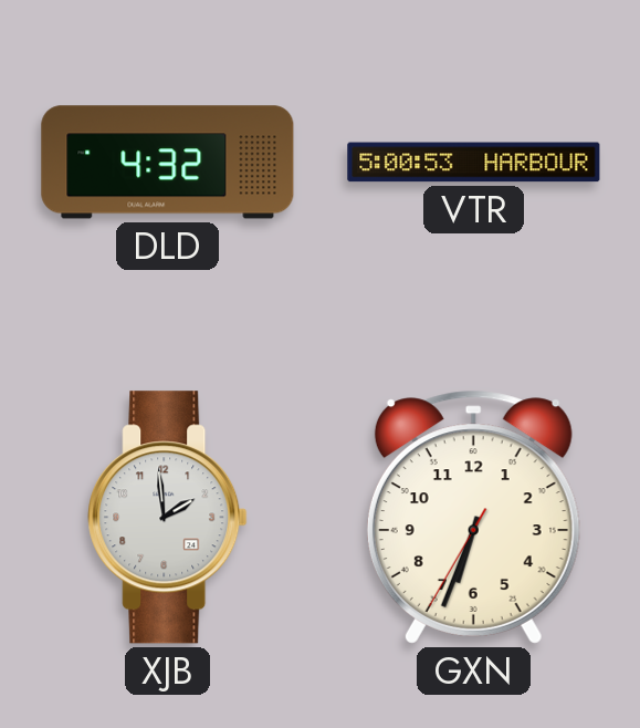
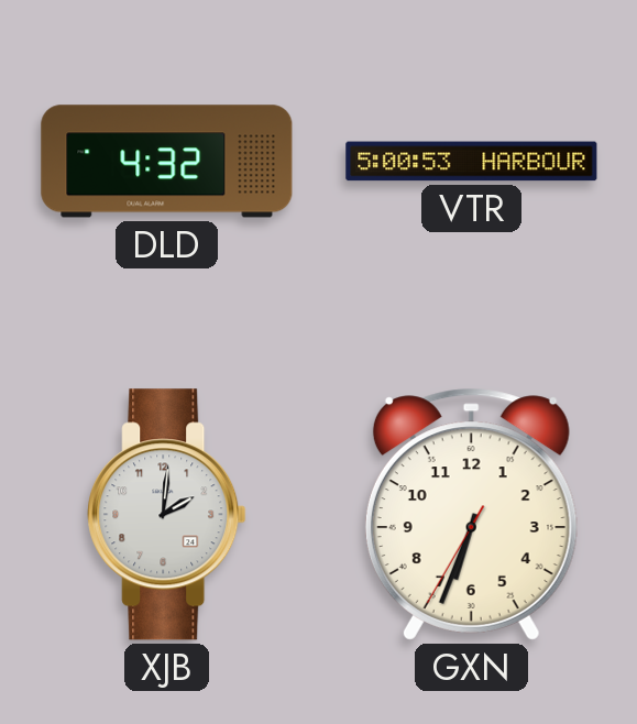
XJB: 1:59 -> 2:01
